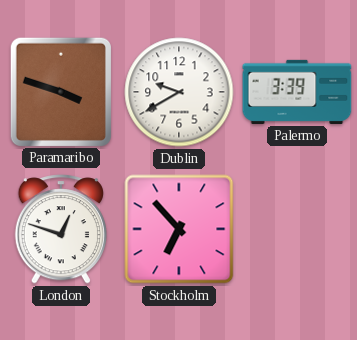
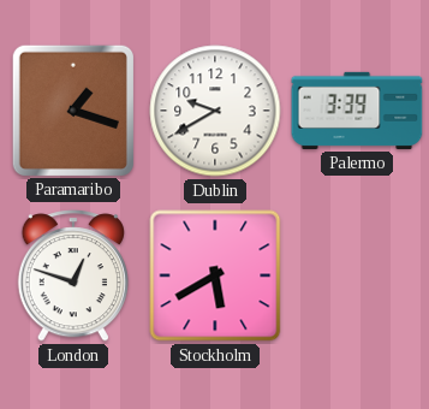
Paramaribo: 3:48 -> 1:18
Stockholm: 6:53 -> 5:40
